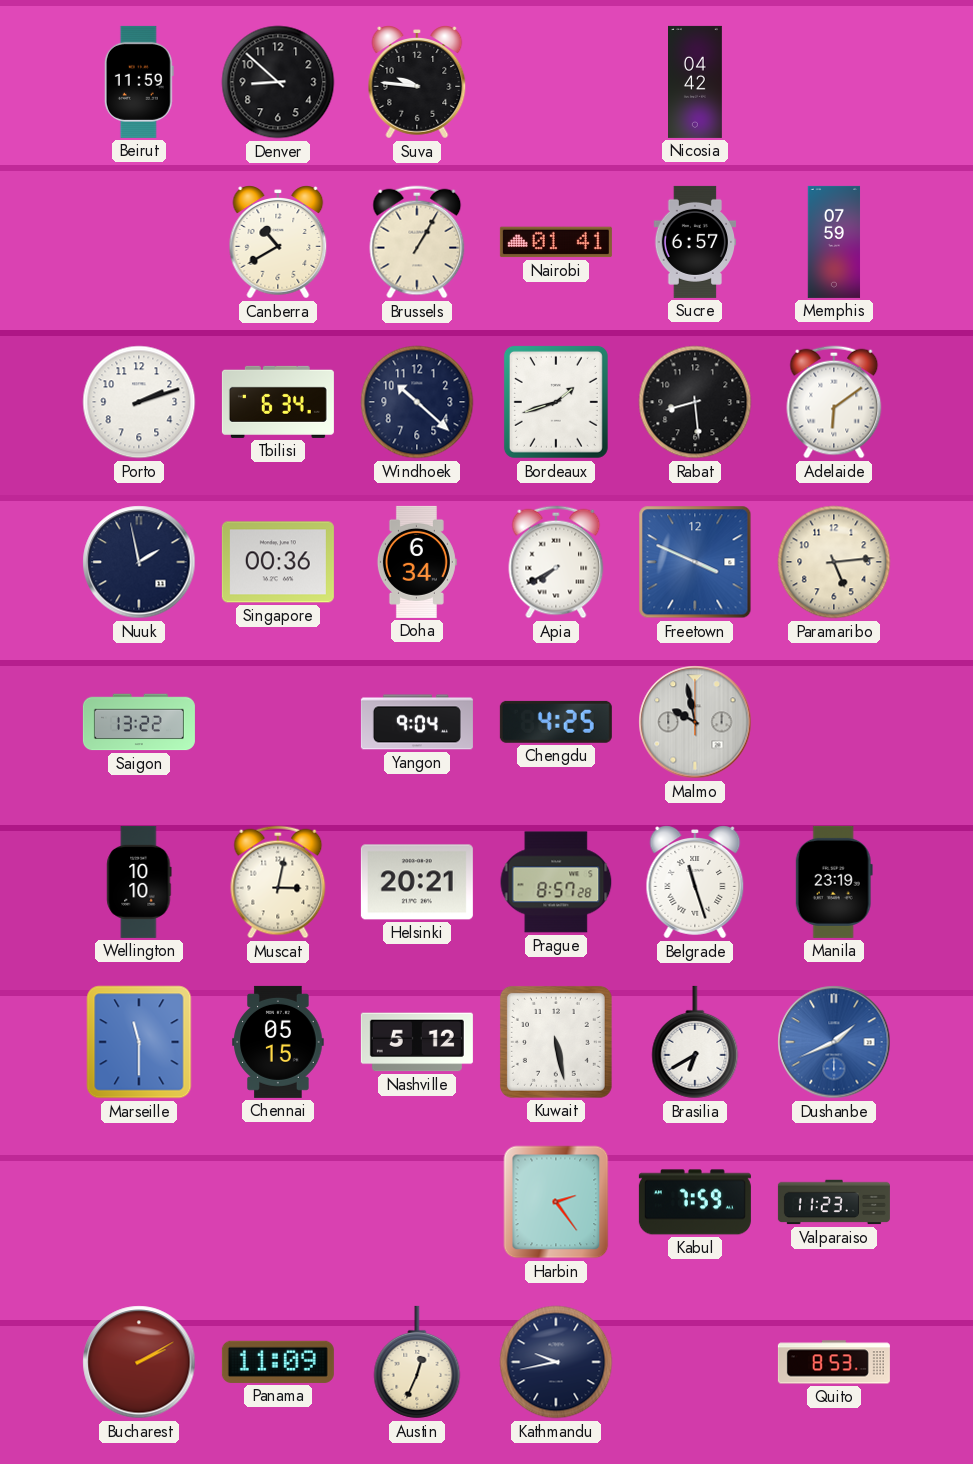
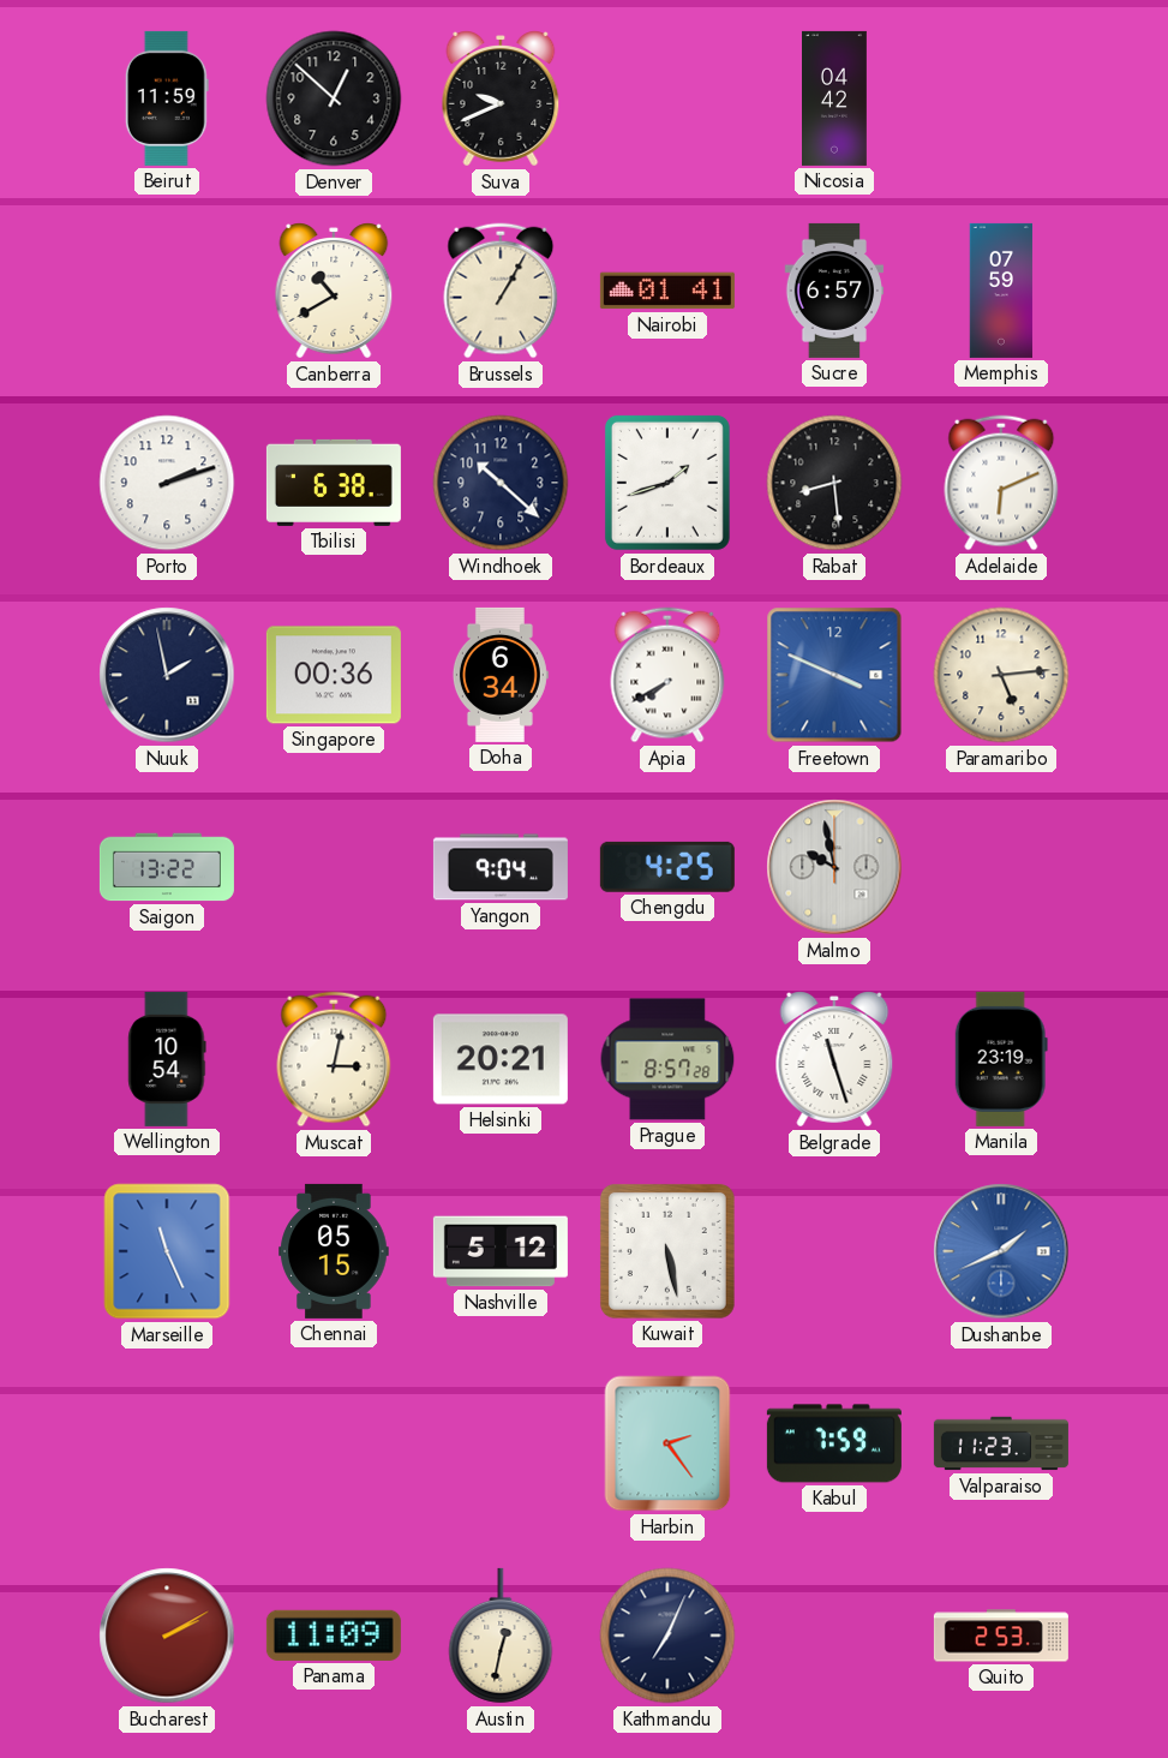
Denver: 8:52 -> 12:52
Suva: 9:46 -> 9:41
Tbilisi: 6:34 -> 6:38
Adelaide: 6:09 -> 6:11
Wellington: 10:10 -> 10:54
Marseille: 11:30 -> 11:26
Brasilia: 6:40 -> none
Austin: 12:34 -> 12:32
Kathmandu: 9:43 -> 7:04
Quito: 8:53 -> 2:53
